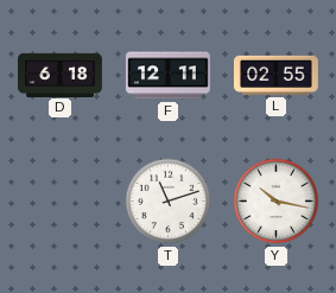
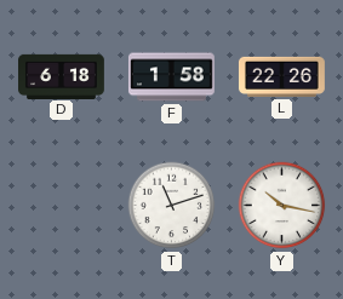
F: 12:11 -> 1:58
L: 02:55 -> 22:26
